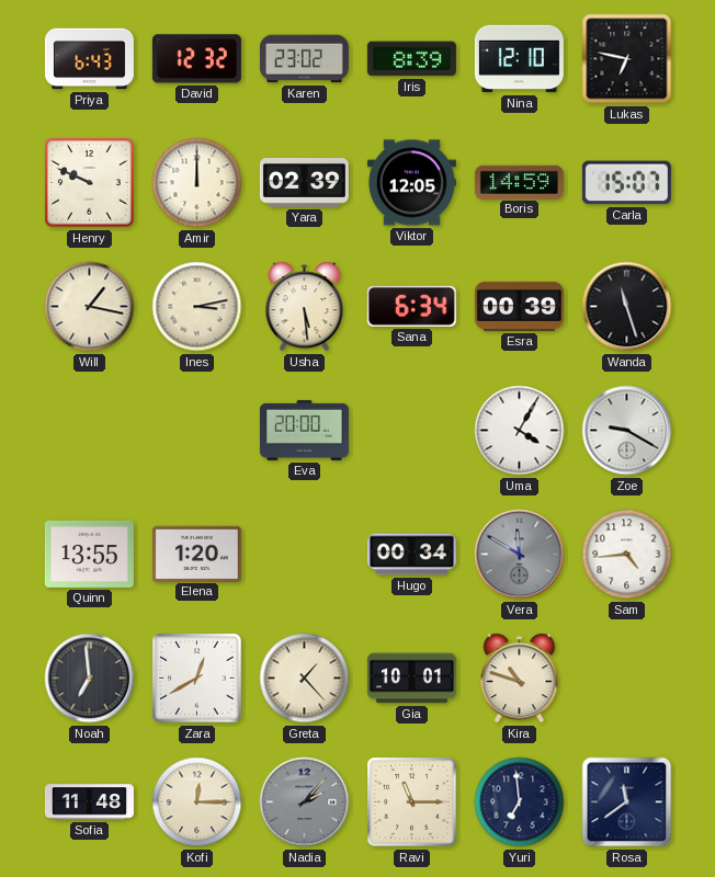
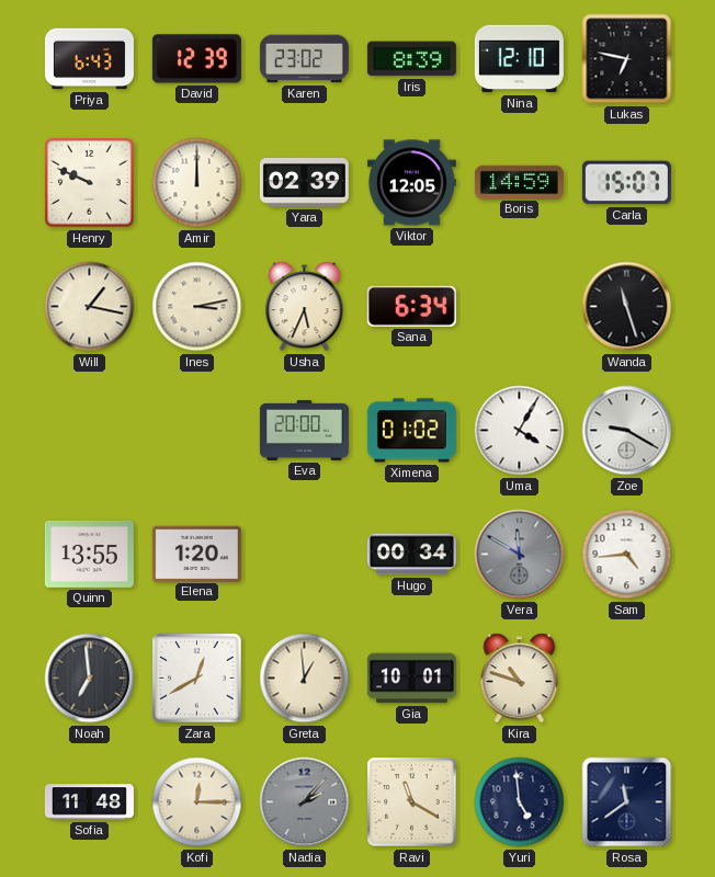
David: 12:32 -> 12:39
Usha: 5:29 -> 5:34
Esra: 00:39 -> none
Ximena: none -> 01:02
Greta: 1:23 -> 12:59
Ravi: 11:15 -> 11:20
Yuri: 6:59 -> 4:59
